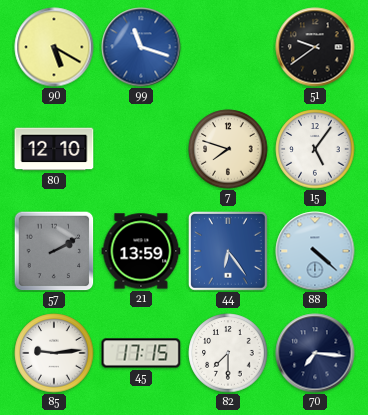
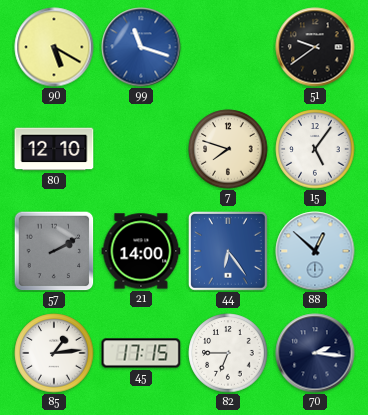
21: 13:59 -> 14:00
88: 4:22 -> 12:52
85: 9:14 -> 1:14
82: 7:30 -> 6:45
70: 7:16 -> 2:16
